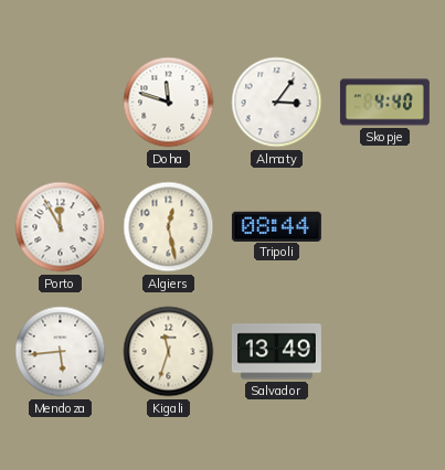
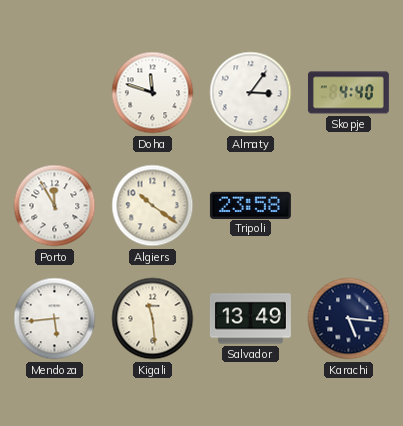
Algiers: 12:28 -> 10:21
Tripoli: 08:44 -> 23:58
Kigali: 11:33 -> 11:29
Karachi: none -> 5:16
